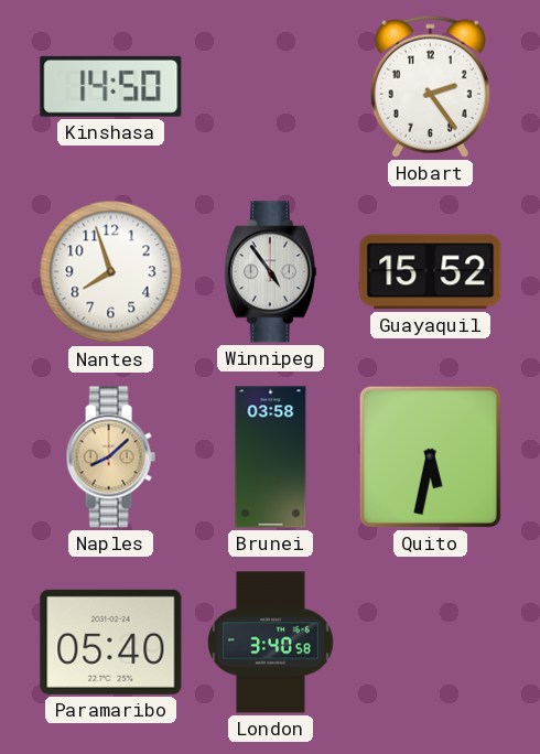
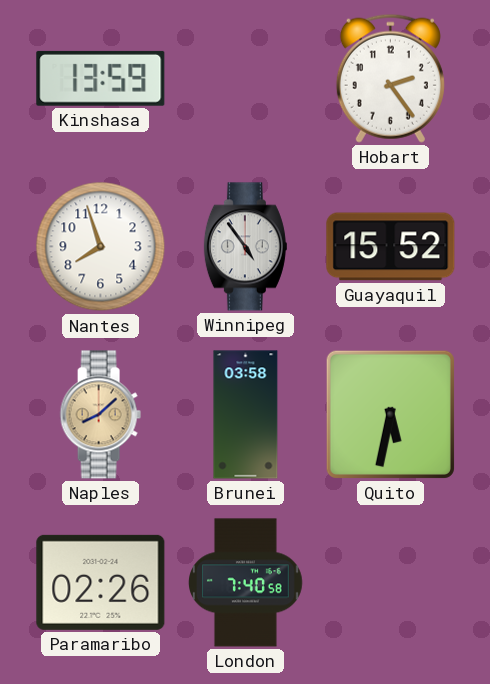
Kinshasa: 14:50 -> 13:59
Paramaribo: 05:40 -> 02:26
London: 3:40 -> 7:40
